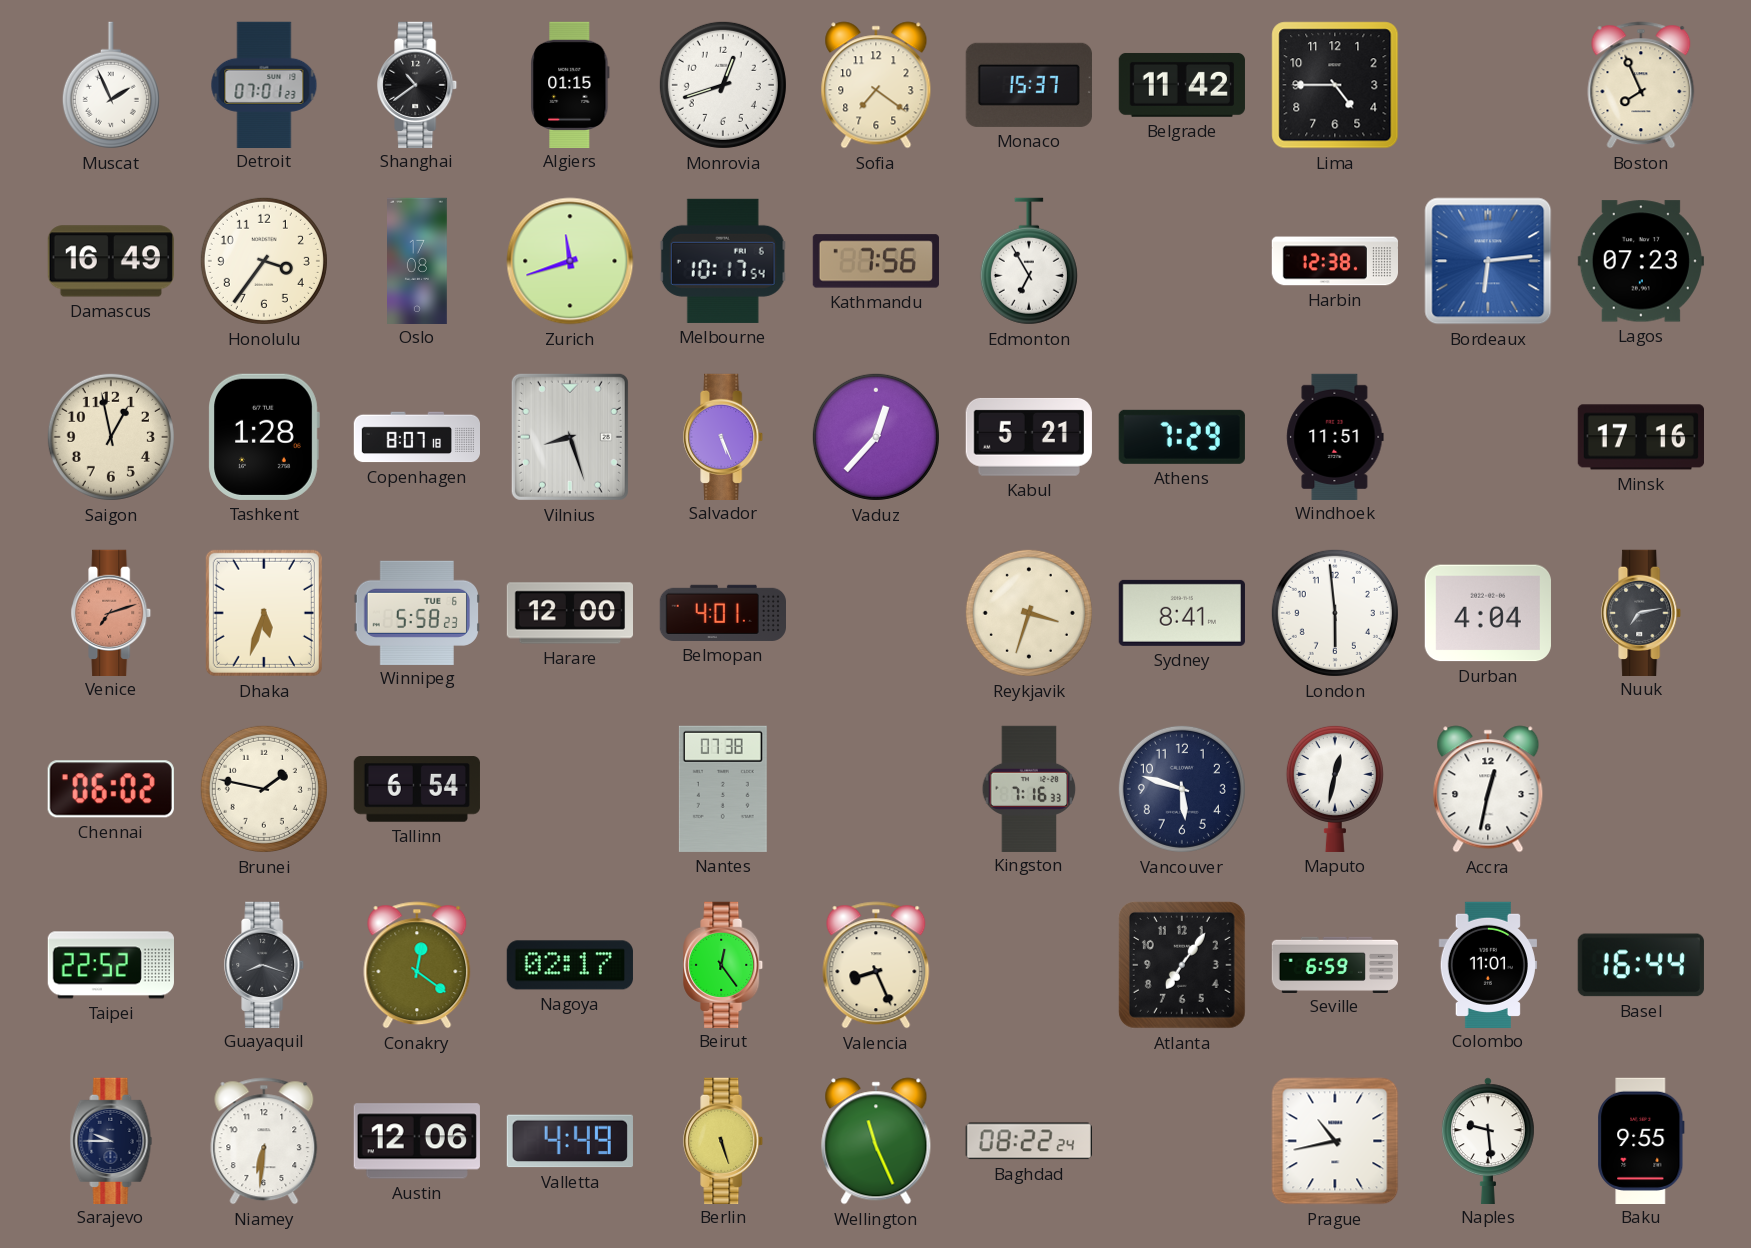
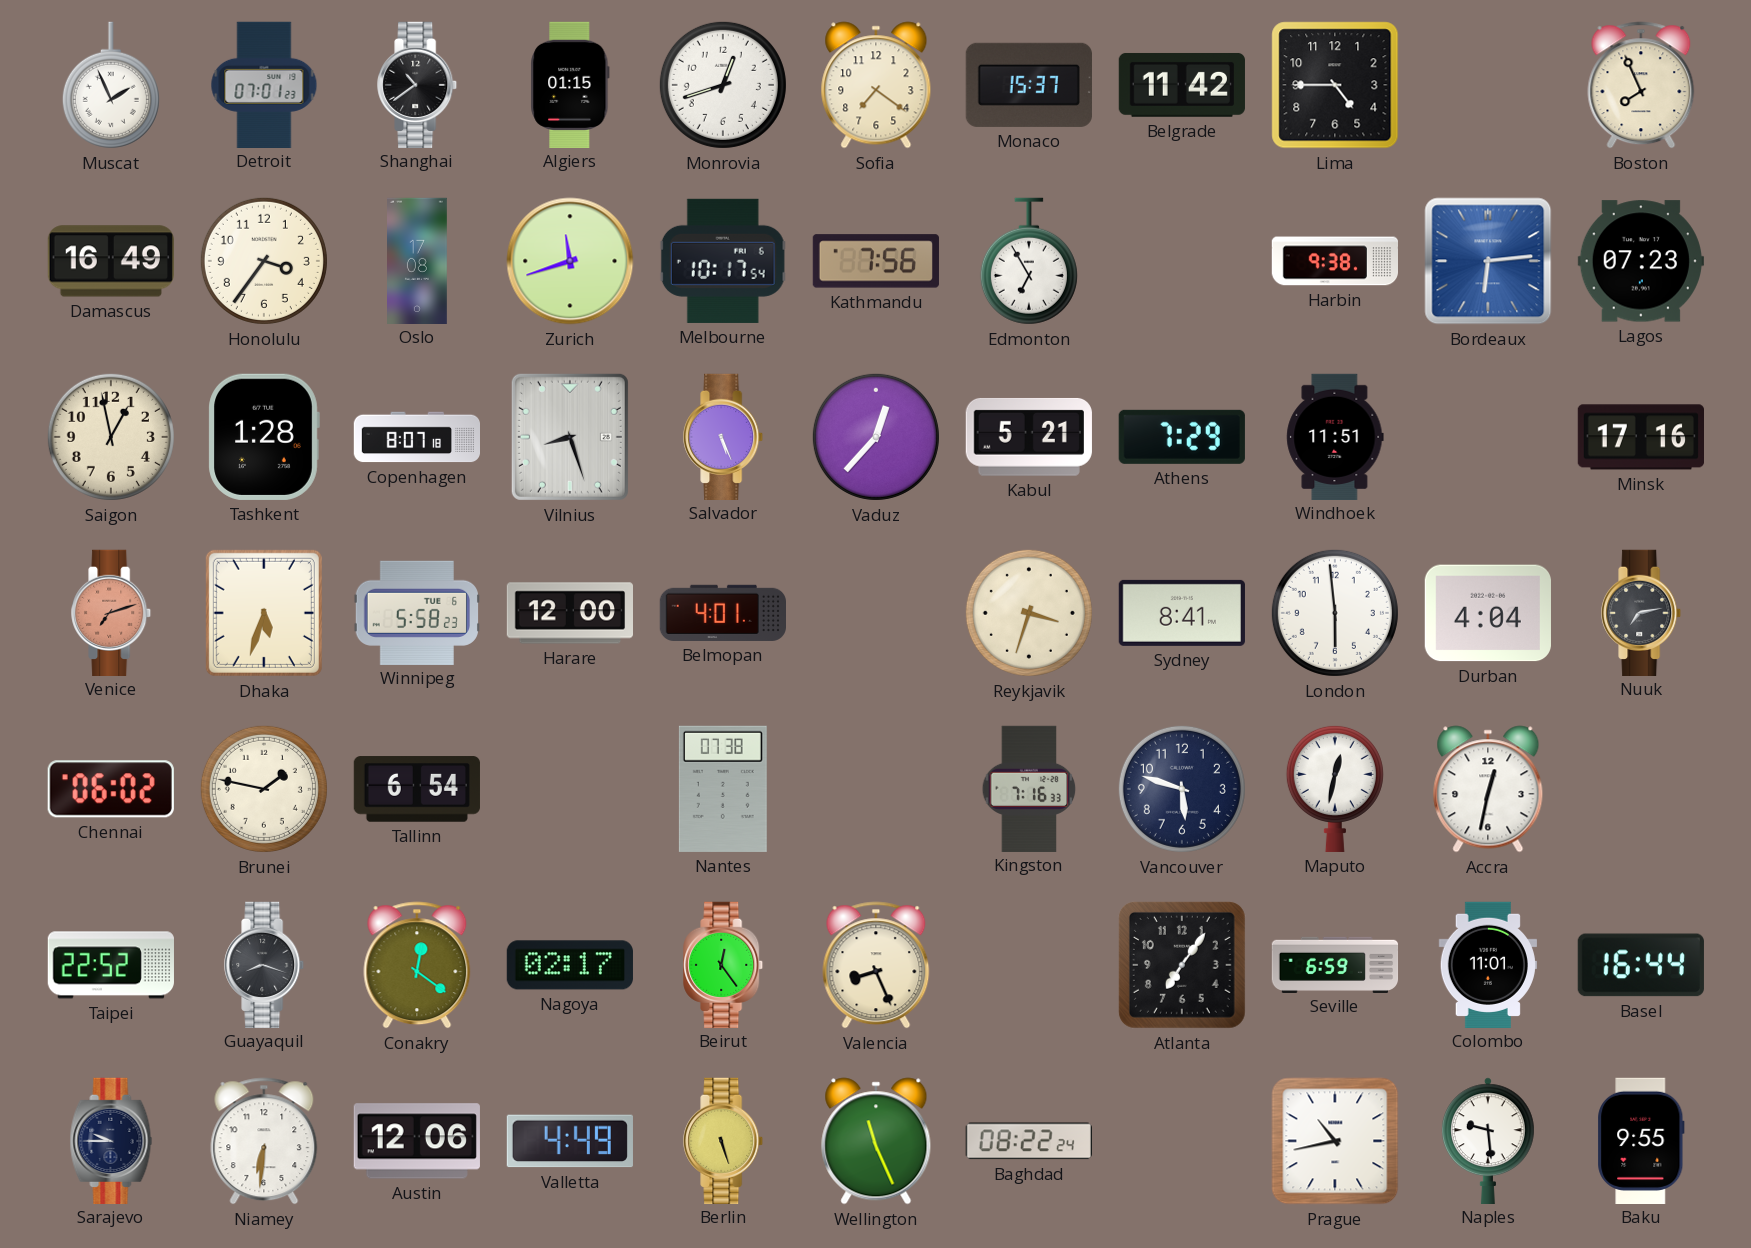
Harbin: 12:38 -> 9:38
